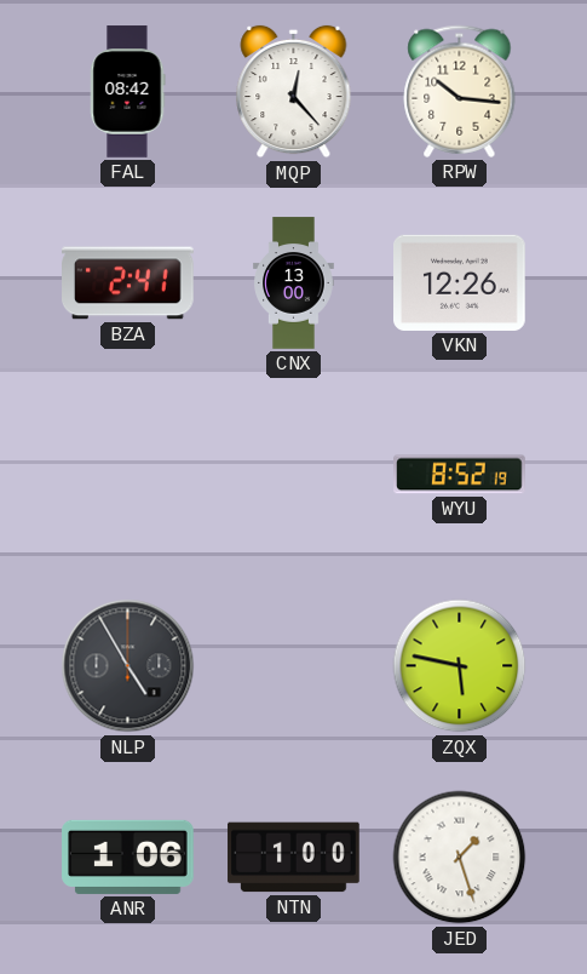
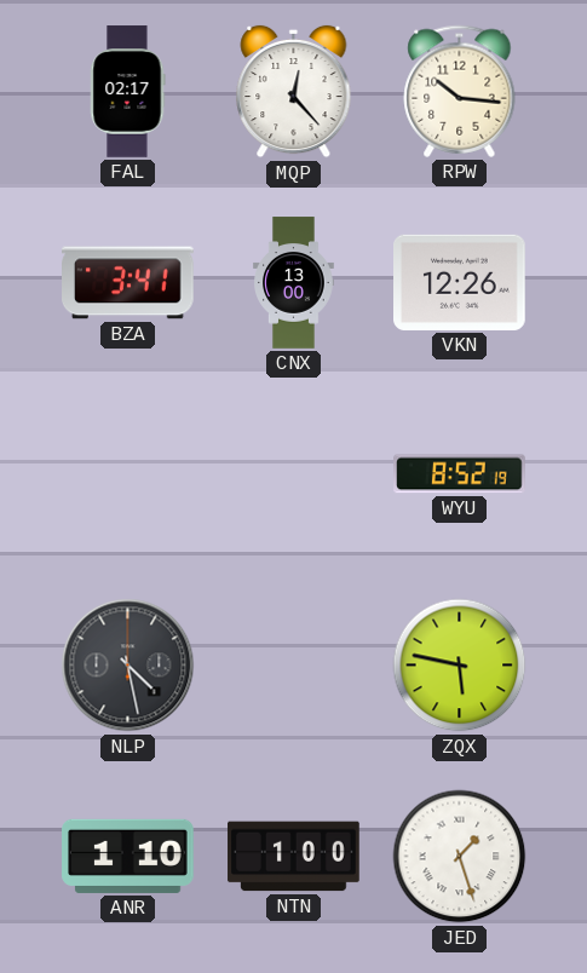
FAL: 08:42 -> 02:17
BZA: 2:41 -> 3:41
NLP: 4:55 -> 4:28
ANR: 1:06 -> 1:10
